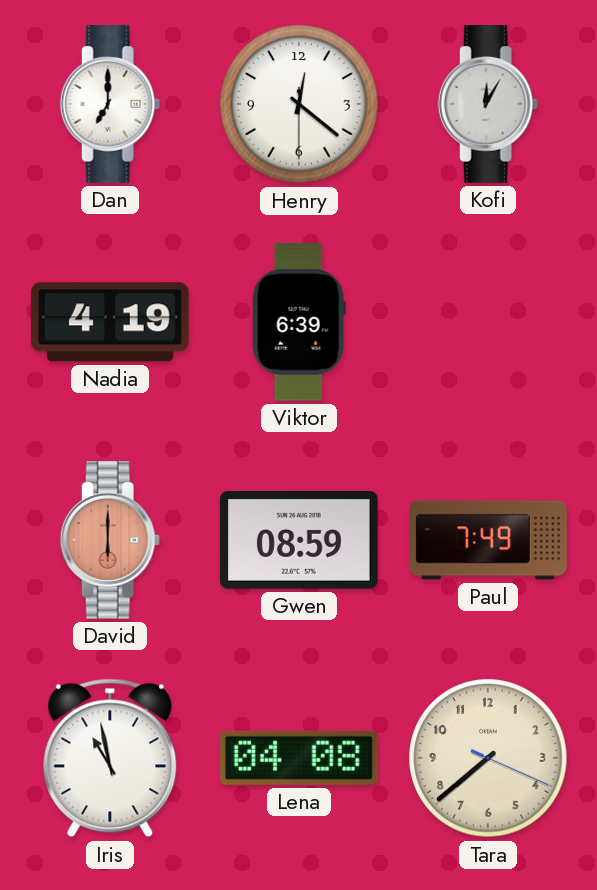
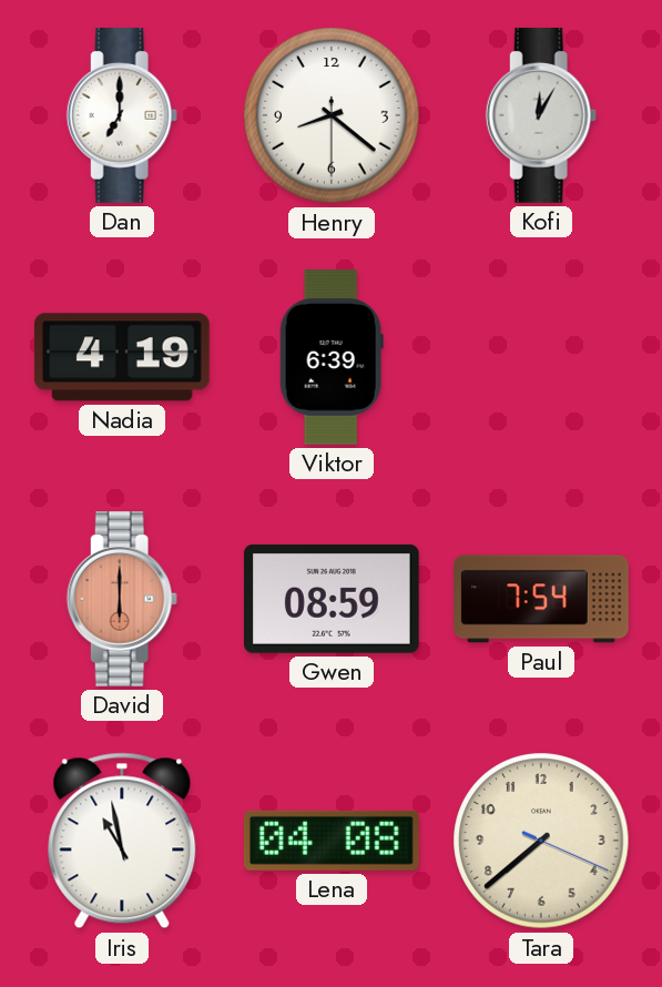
Henry: 12:21 -> 8:21
Paul: 7:49 -> 7:54
